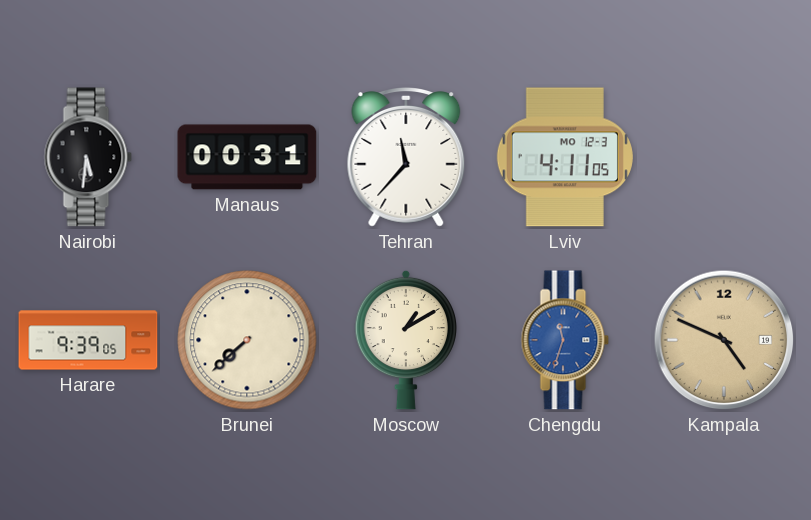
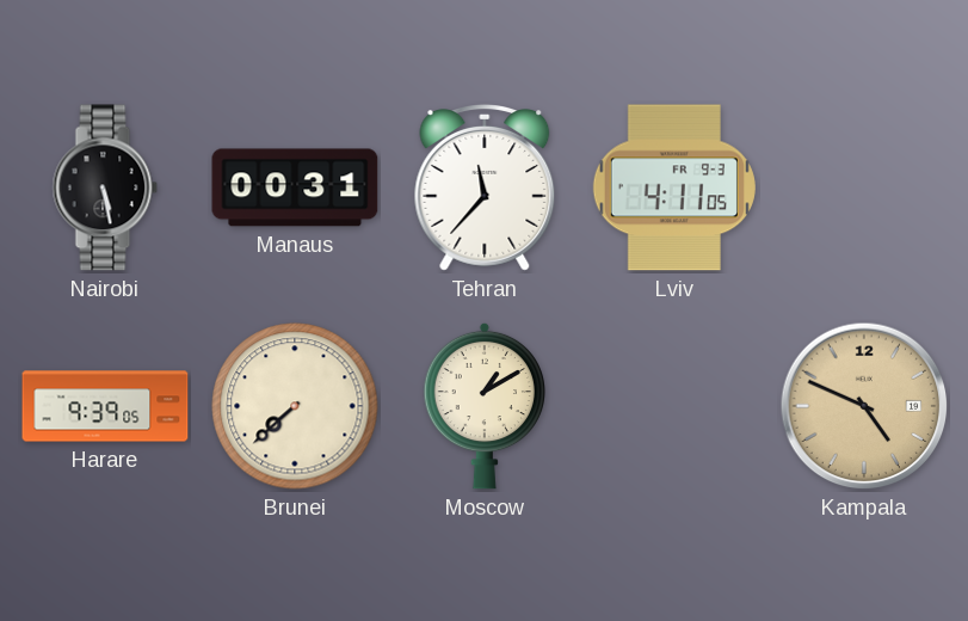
Nairobi: 5:31 -> 5:28
Lviv date: MO 12-3 -> FR 9-3
Chengdu: 11:33 -> none
